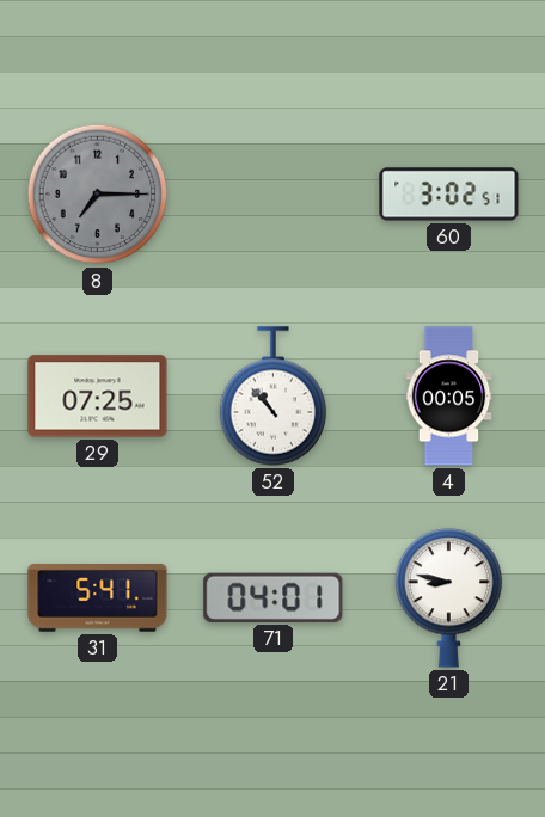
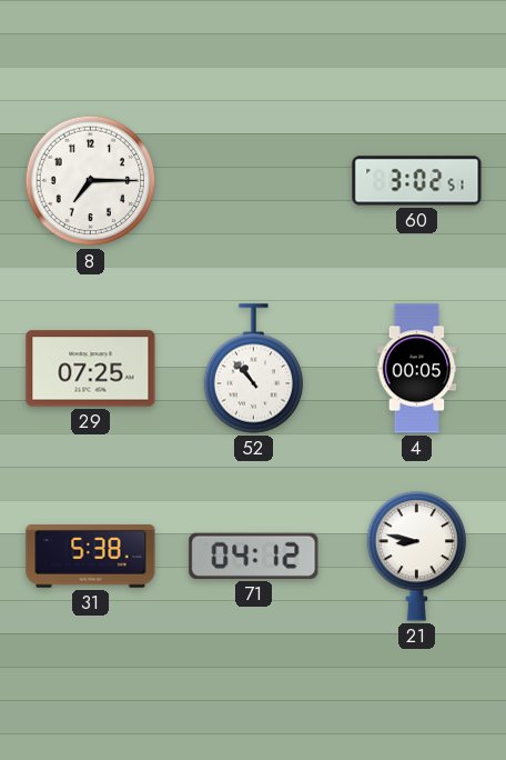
8 dial: grey -> white
31: 5:41 -> 5:38
71: 04:01 -> 04:12
